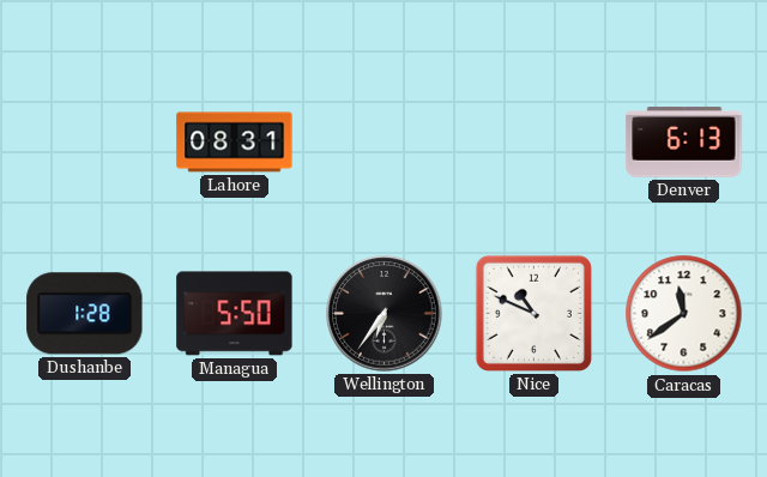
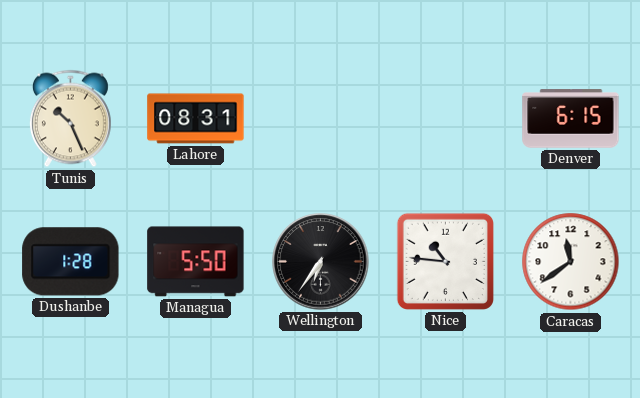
Tunis: none -> 10:26
Denver: 6:13 -> 6:15
Nice: 10:49 -> 10:46
